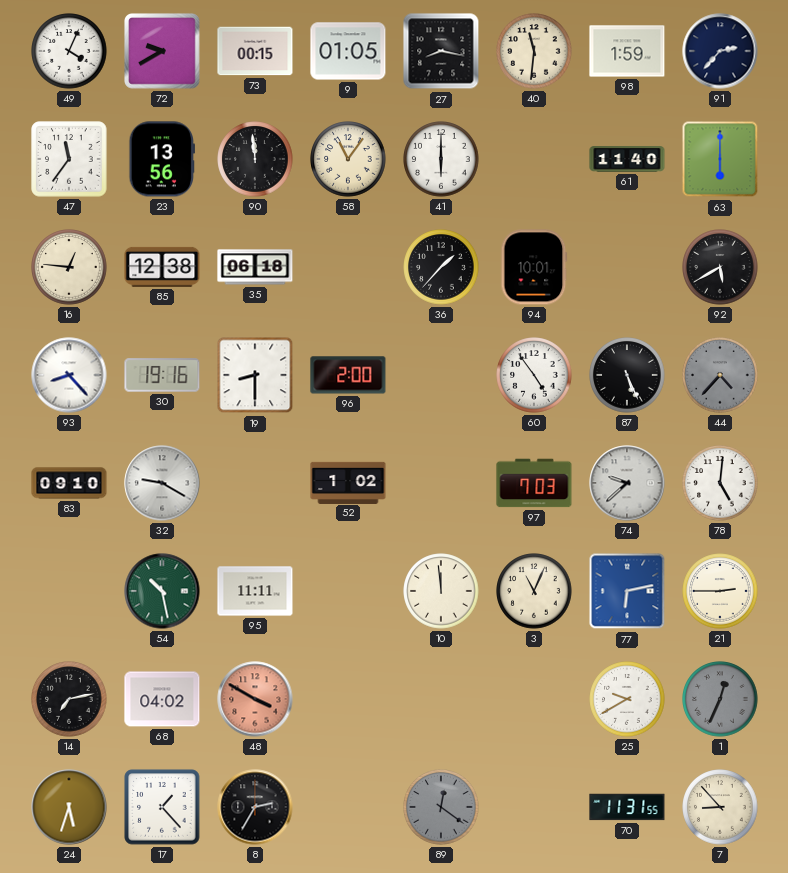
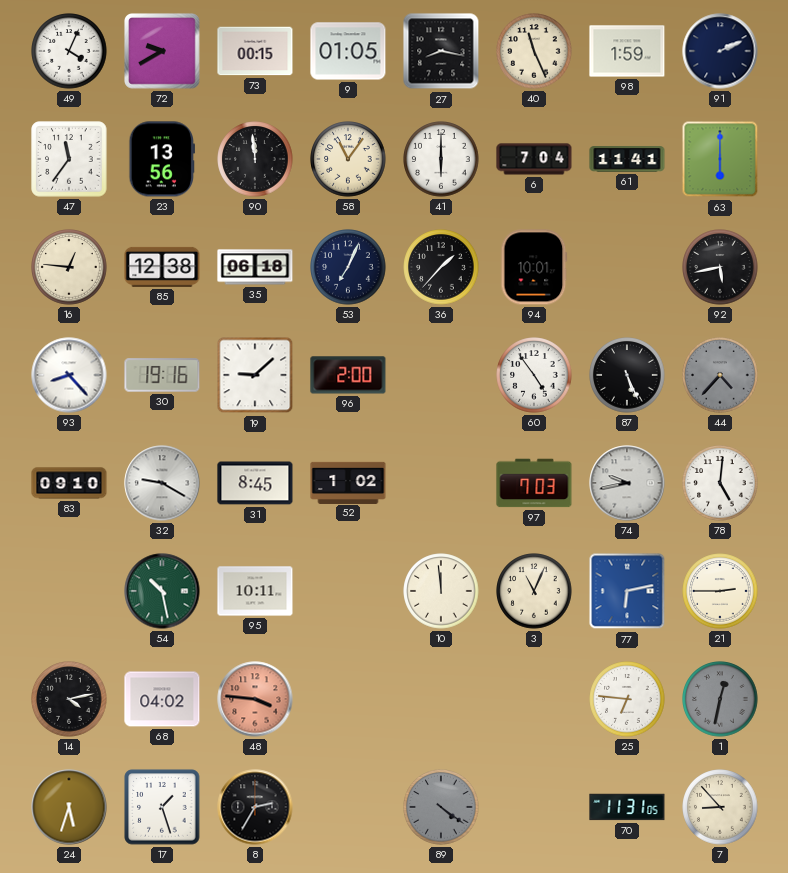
40: 11:31 -> 11:26
91: 2:37 -> 2:11
6: none -> 7:04
61: 11:40 -> 11:41
53: none -> 7:04
92: 5:40 -> 5:43
19: 8:30 -> 9:08
31: none -> 8:45
74: 9:38 -> 9:43
95: 11:11 -> 10:11
14: 7:13 -> 4:13
48: 3:50 -> 3:46
25: 9:40 -> 6:46
1: 12:34 -> 12:32
17: 1:23 -> 1:27
89: 12:21 -> 4:21
70: 11:31:55 -> 11:31:05
